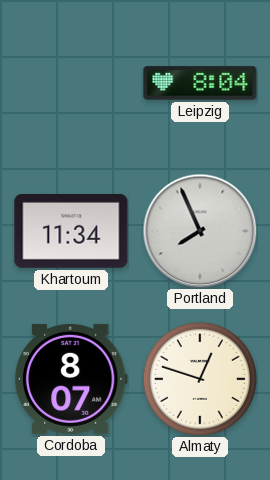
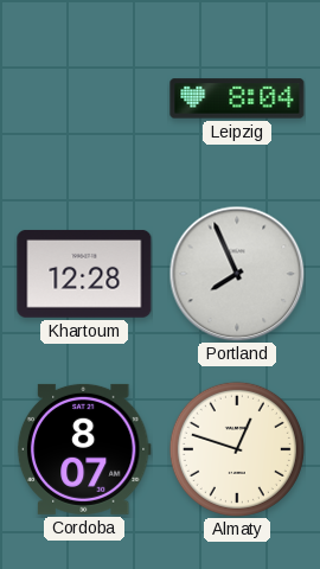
Khartoum: 11:34 -> 12:28
